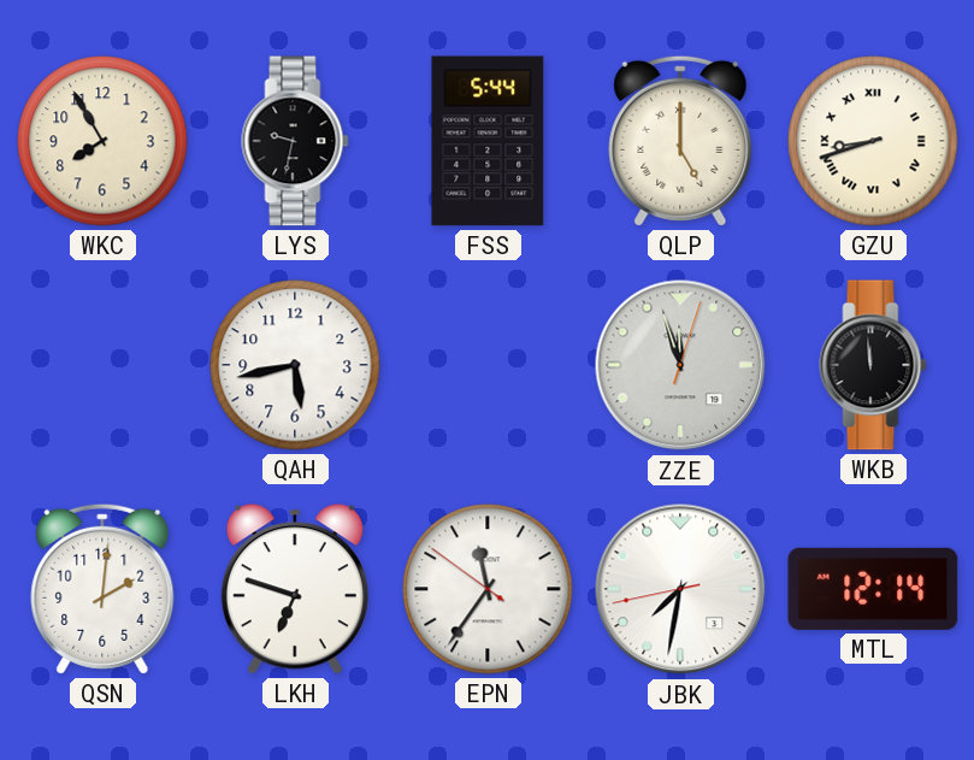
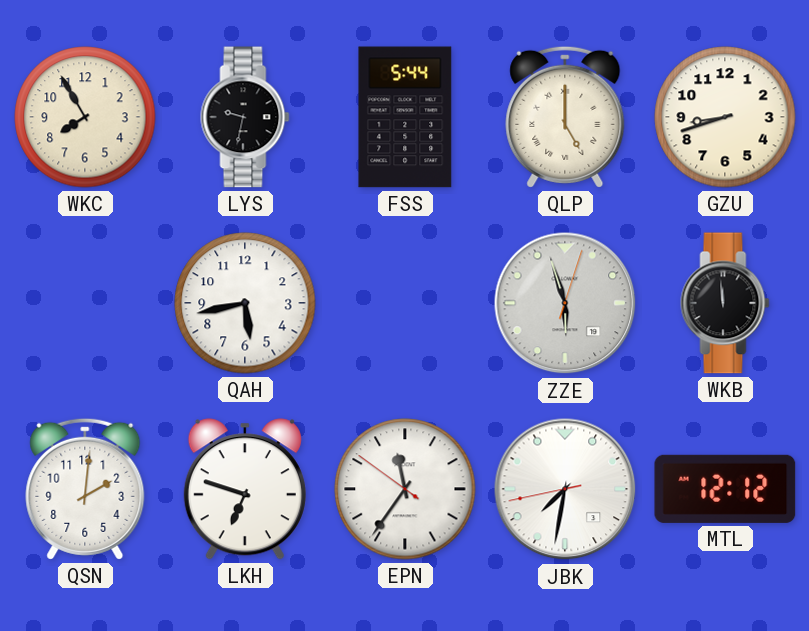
GZU numerals: Roman -> Arabic
ZZE: 11:57 -> 5:57
MTL: 12:14 -> 12:12
